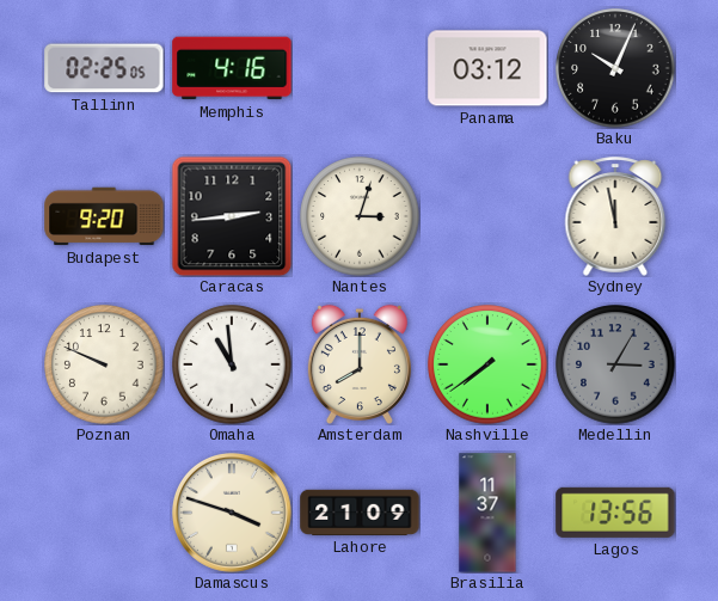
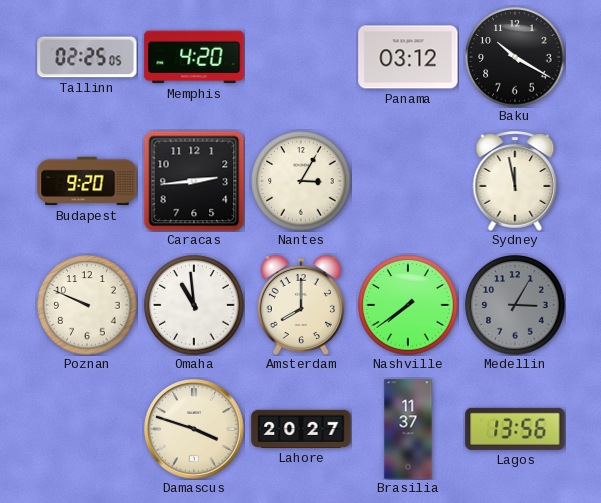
Memphis: 4:16 -> 4:20
Baku: 10:04 -> 10:20
Nantes: 3:03 -> 3:05
Lahore: 21:09 -> 20:27
